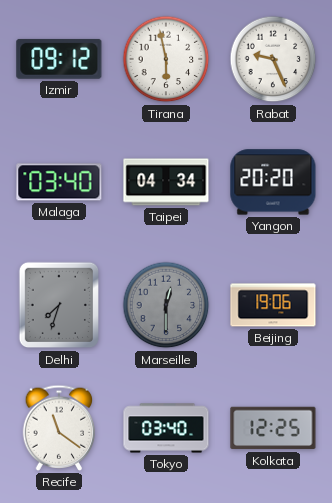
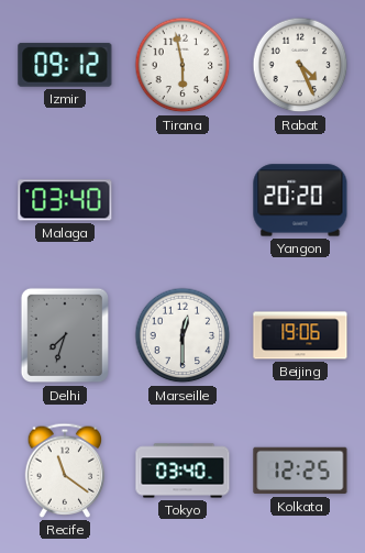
Rabat: 9:26 -> 4:26
Taipei: 04:34 -> none
Marseille dial: grey -> white
